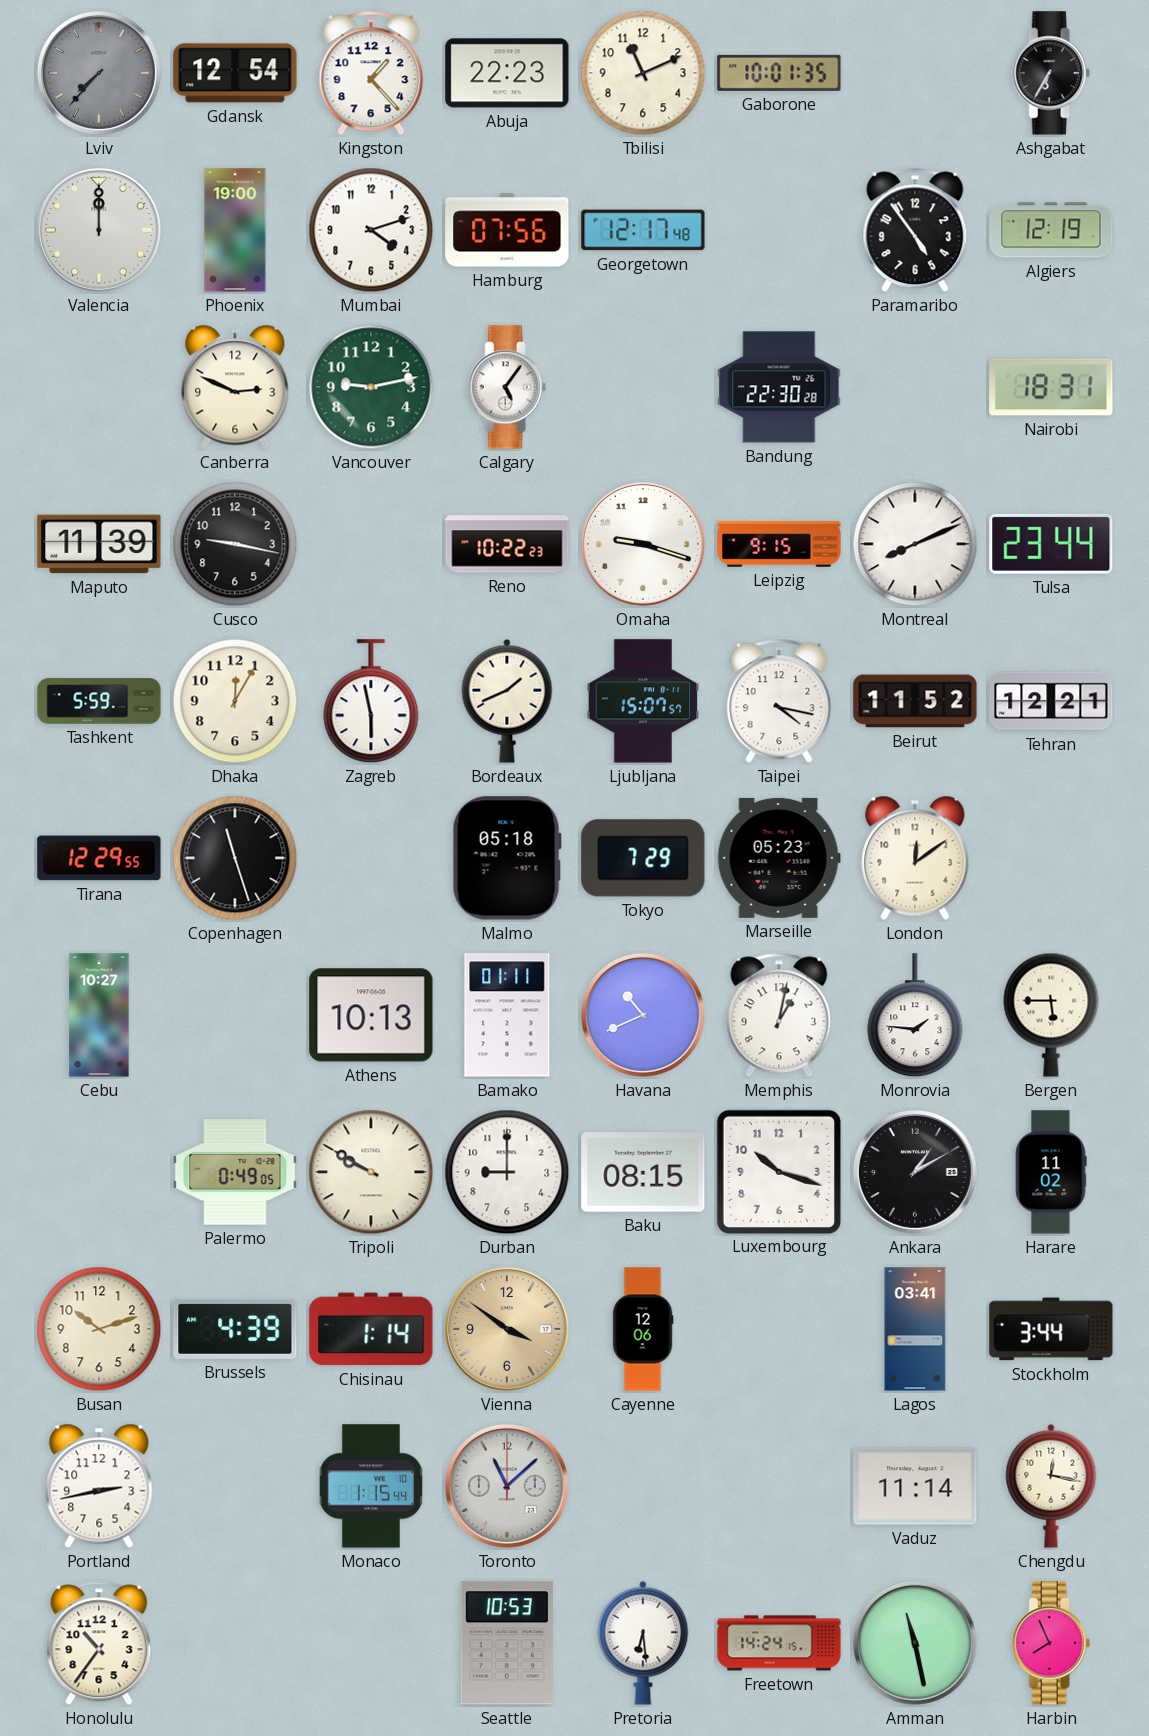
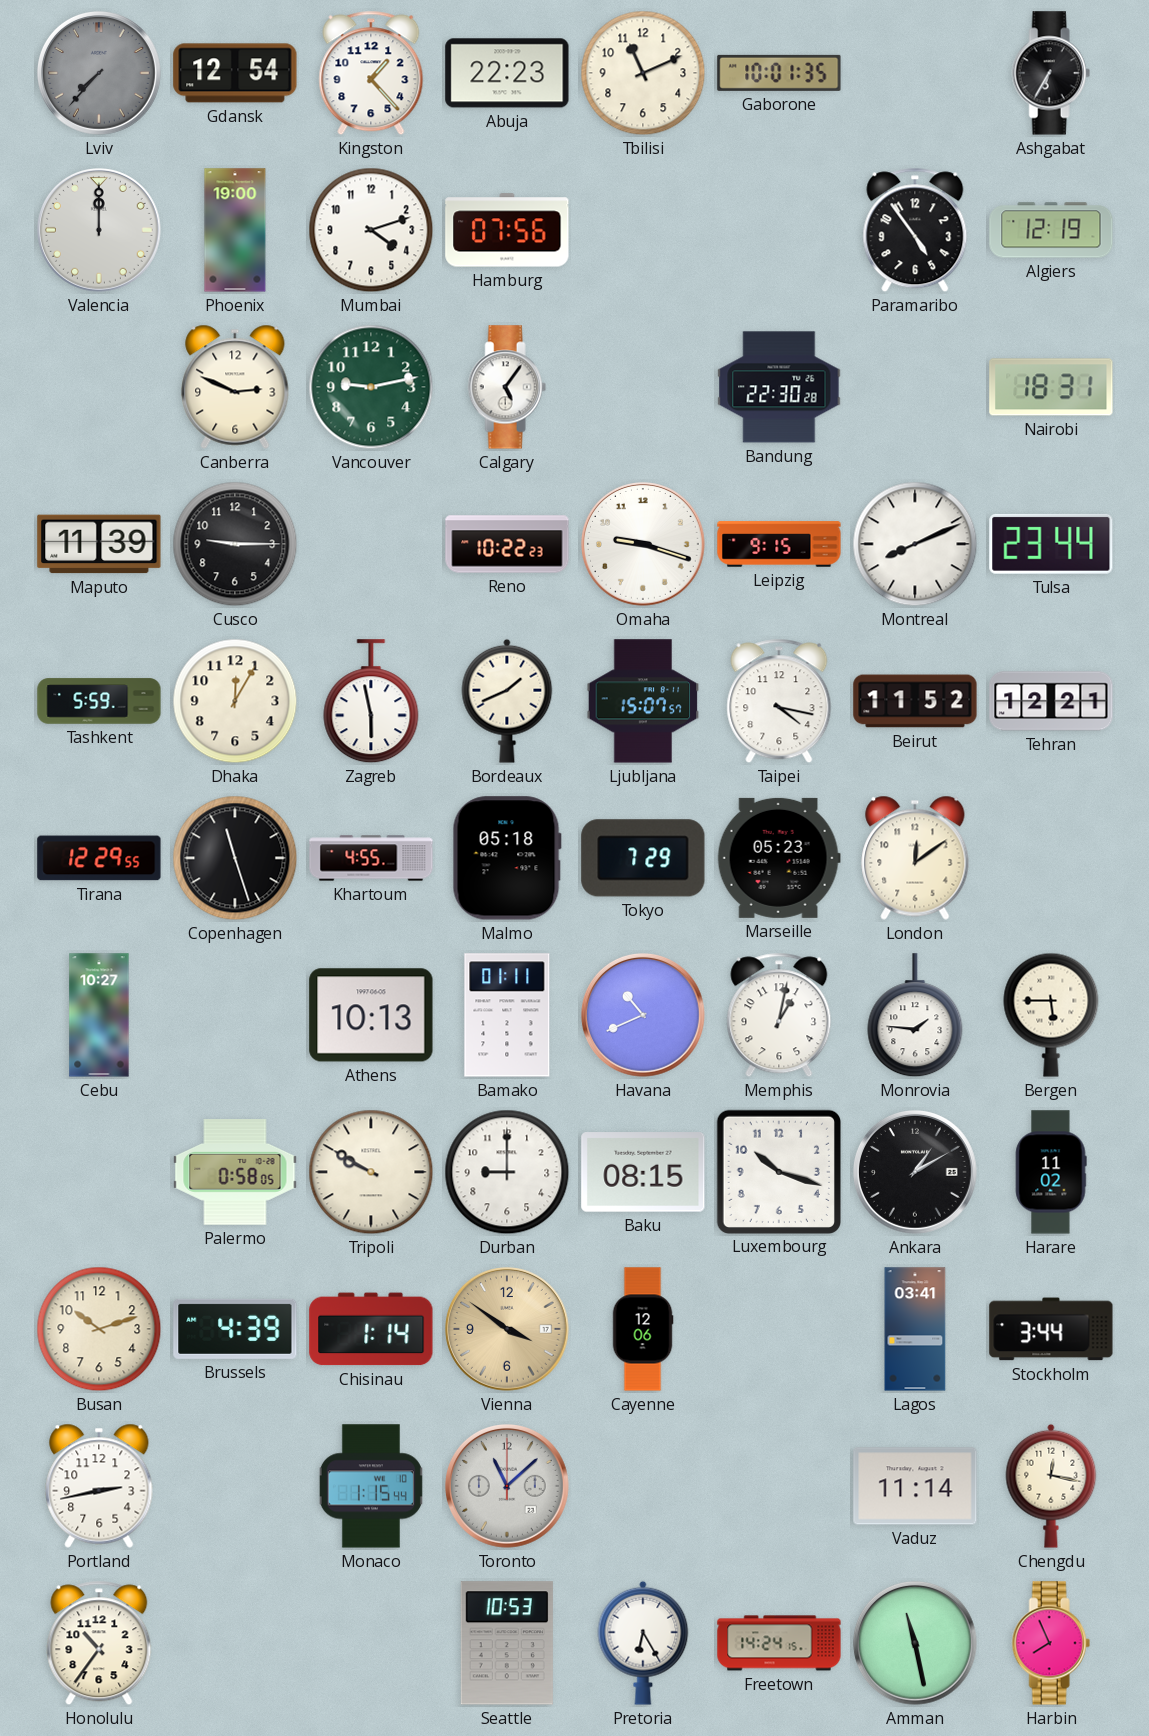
Georgetown: 12:17 -> none
Cusco: 9:17 -> 9:15
Khartoum: none -> 4:55
Palermo: 0:49 -> 0:58
Pretoria: 6:29 -> 6:25
